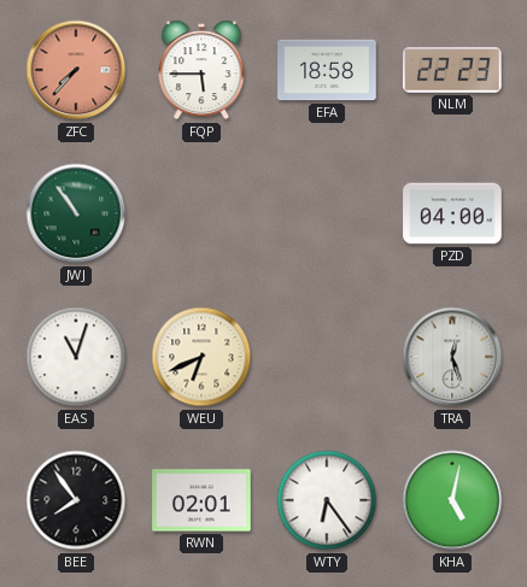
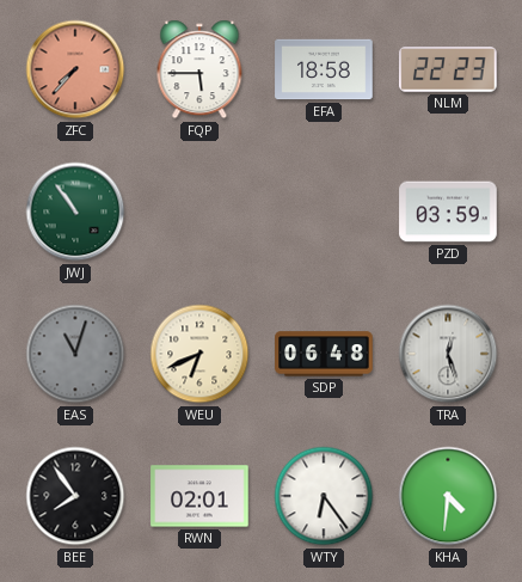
PZD: 04:00 -> 03:59
EAS dial: white -> grey
SDP: none -> 06:48
KHA: 5:02 -> 4:31
